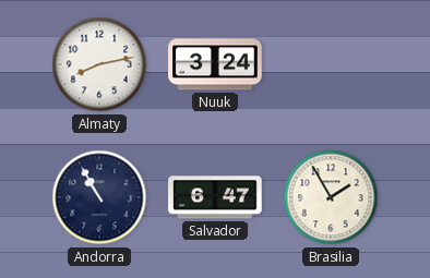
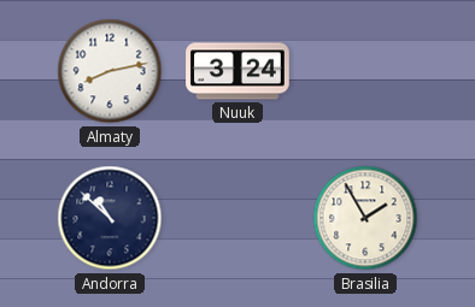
Andorra: 10:55 -> 10:52
Salvador: 6:47 -> none
